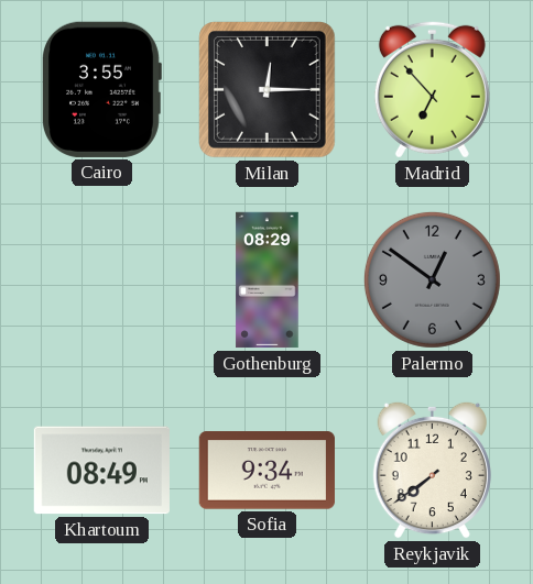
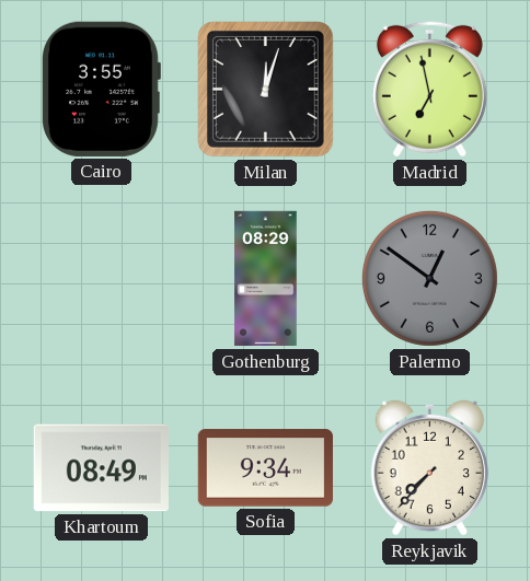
Milan: 12:15 -> 12:03
Madrid: 6:53 -> 6:58
Reykjavik: 7:39 -> 7:37
